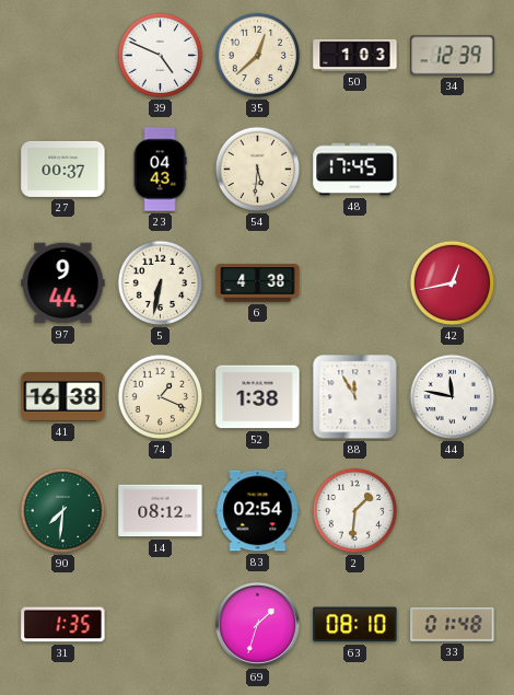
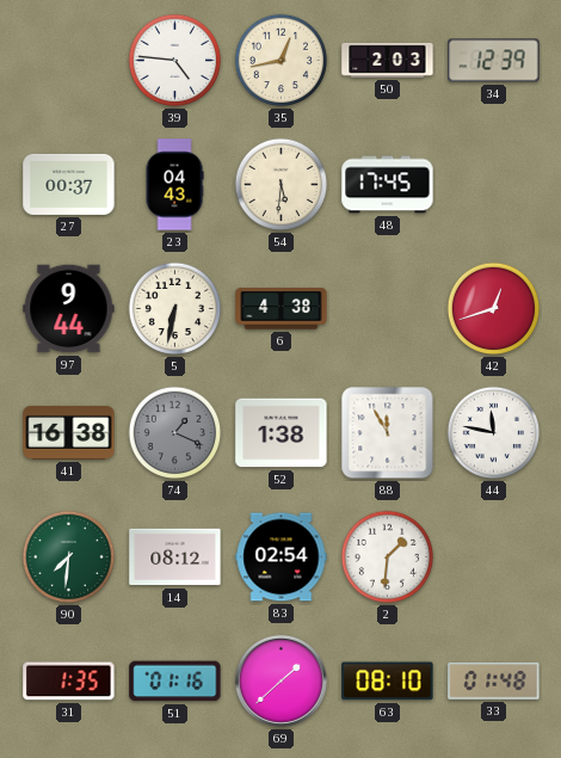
39: 4:49 -> 4:46
35: 12:38 -> 12:43
50: 1:03 -> 2:03
42: 12:43 -> 12:42
74 dial: cream -> grey
51: none -> 01:16
69: 1:33 -> 1:38
